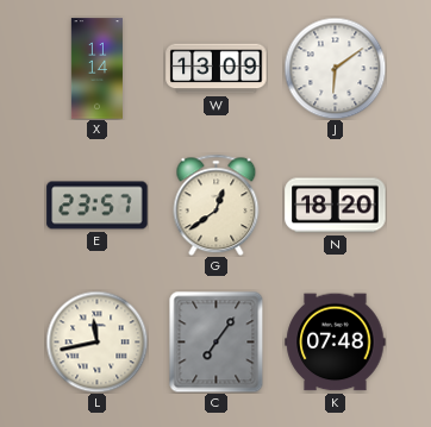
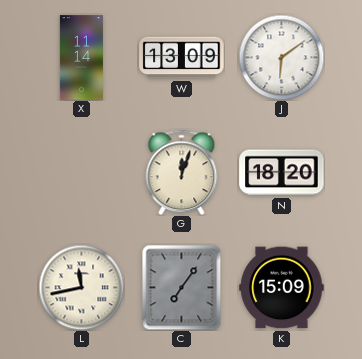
E: 23:57 -> none
G: 12:39 -> 12:03
K: 07:48 -> 15:09
